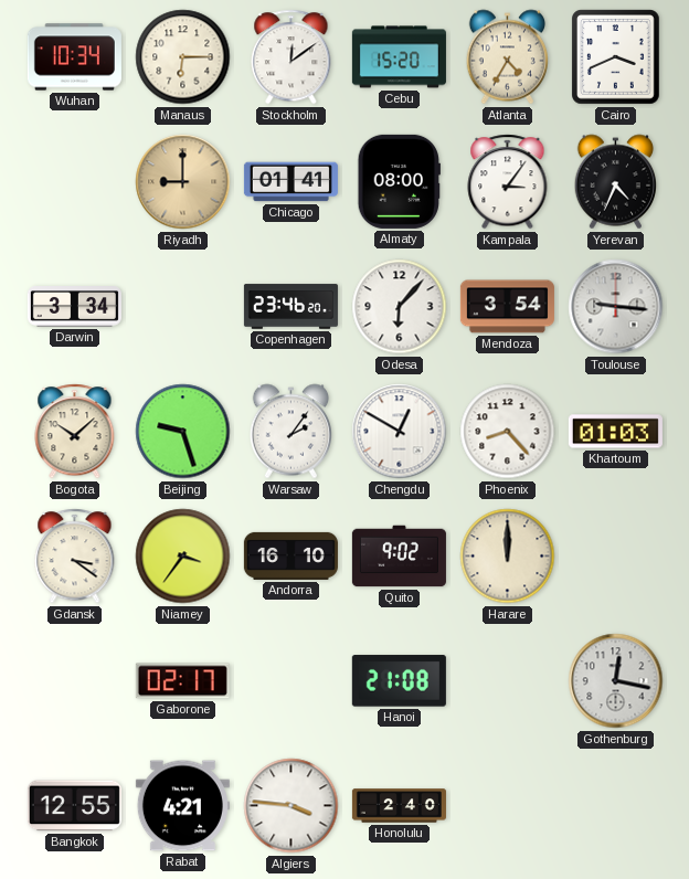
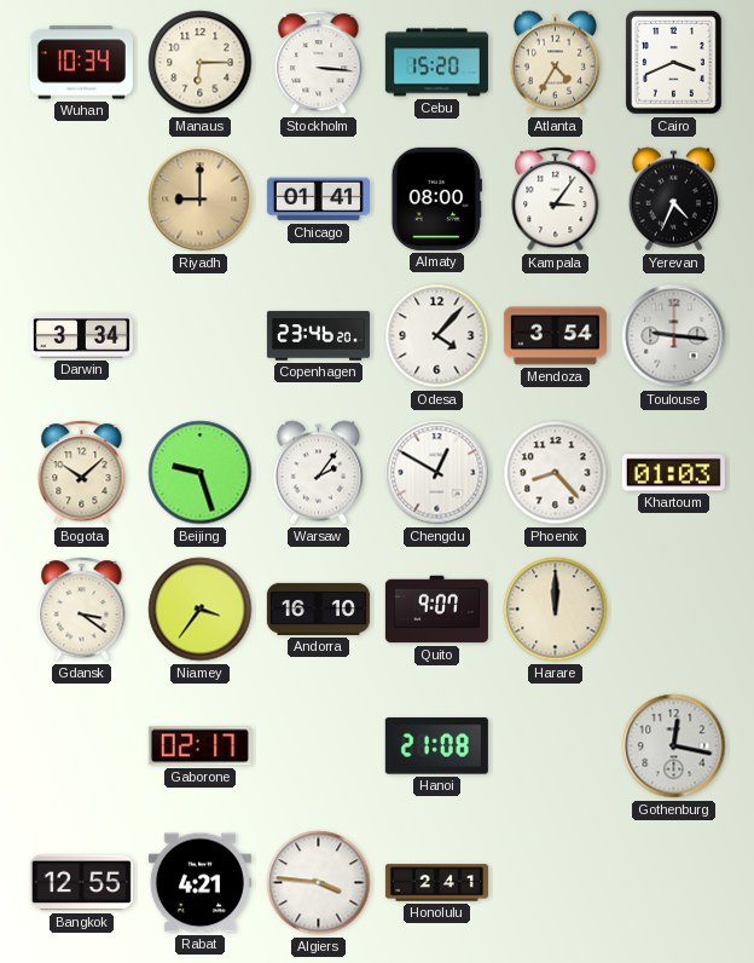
Stockholm: 12:09 -> 3:16
Odesa: 6:07 -> 4:07
Quito: 9:02 -> 9:07
Honolulu: 2:40 -> 2:41
